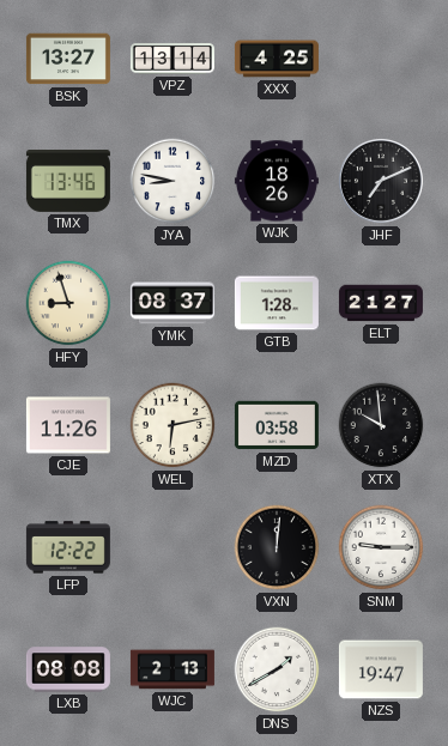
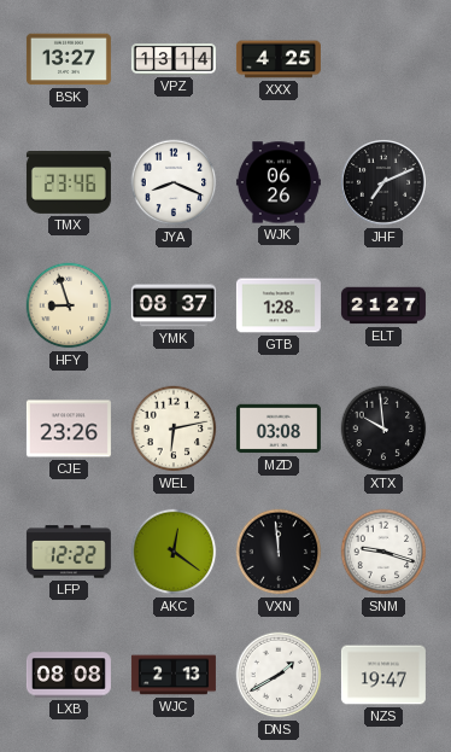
TMX: 13:46 -> 23:46
JYA: 8:47 -> 8:19
WJK: 18:26 -> 06:26
CJE: 11:26 -> 23:26
MZD: 03:58 -> 03:08
AKC: none -> 12:21
VXN: 12:01 -> 11:59
SNM: 9:15 -> 9:18
